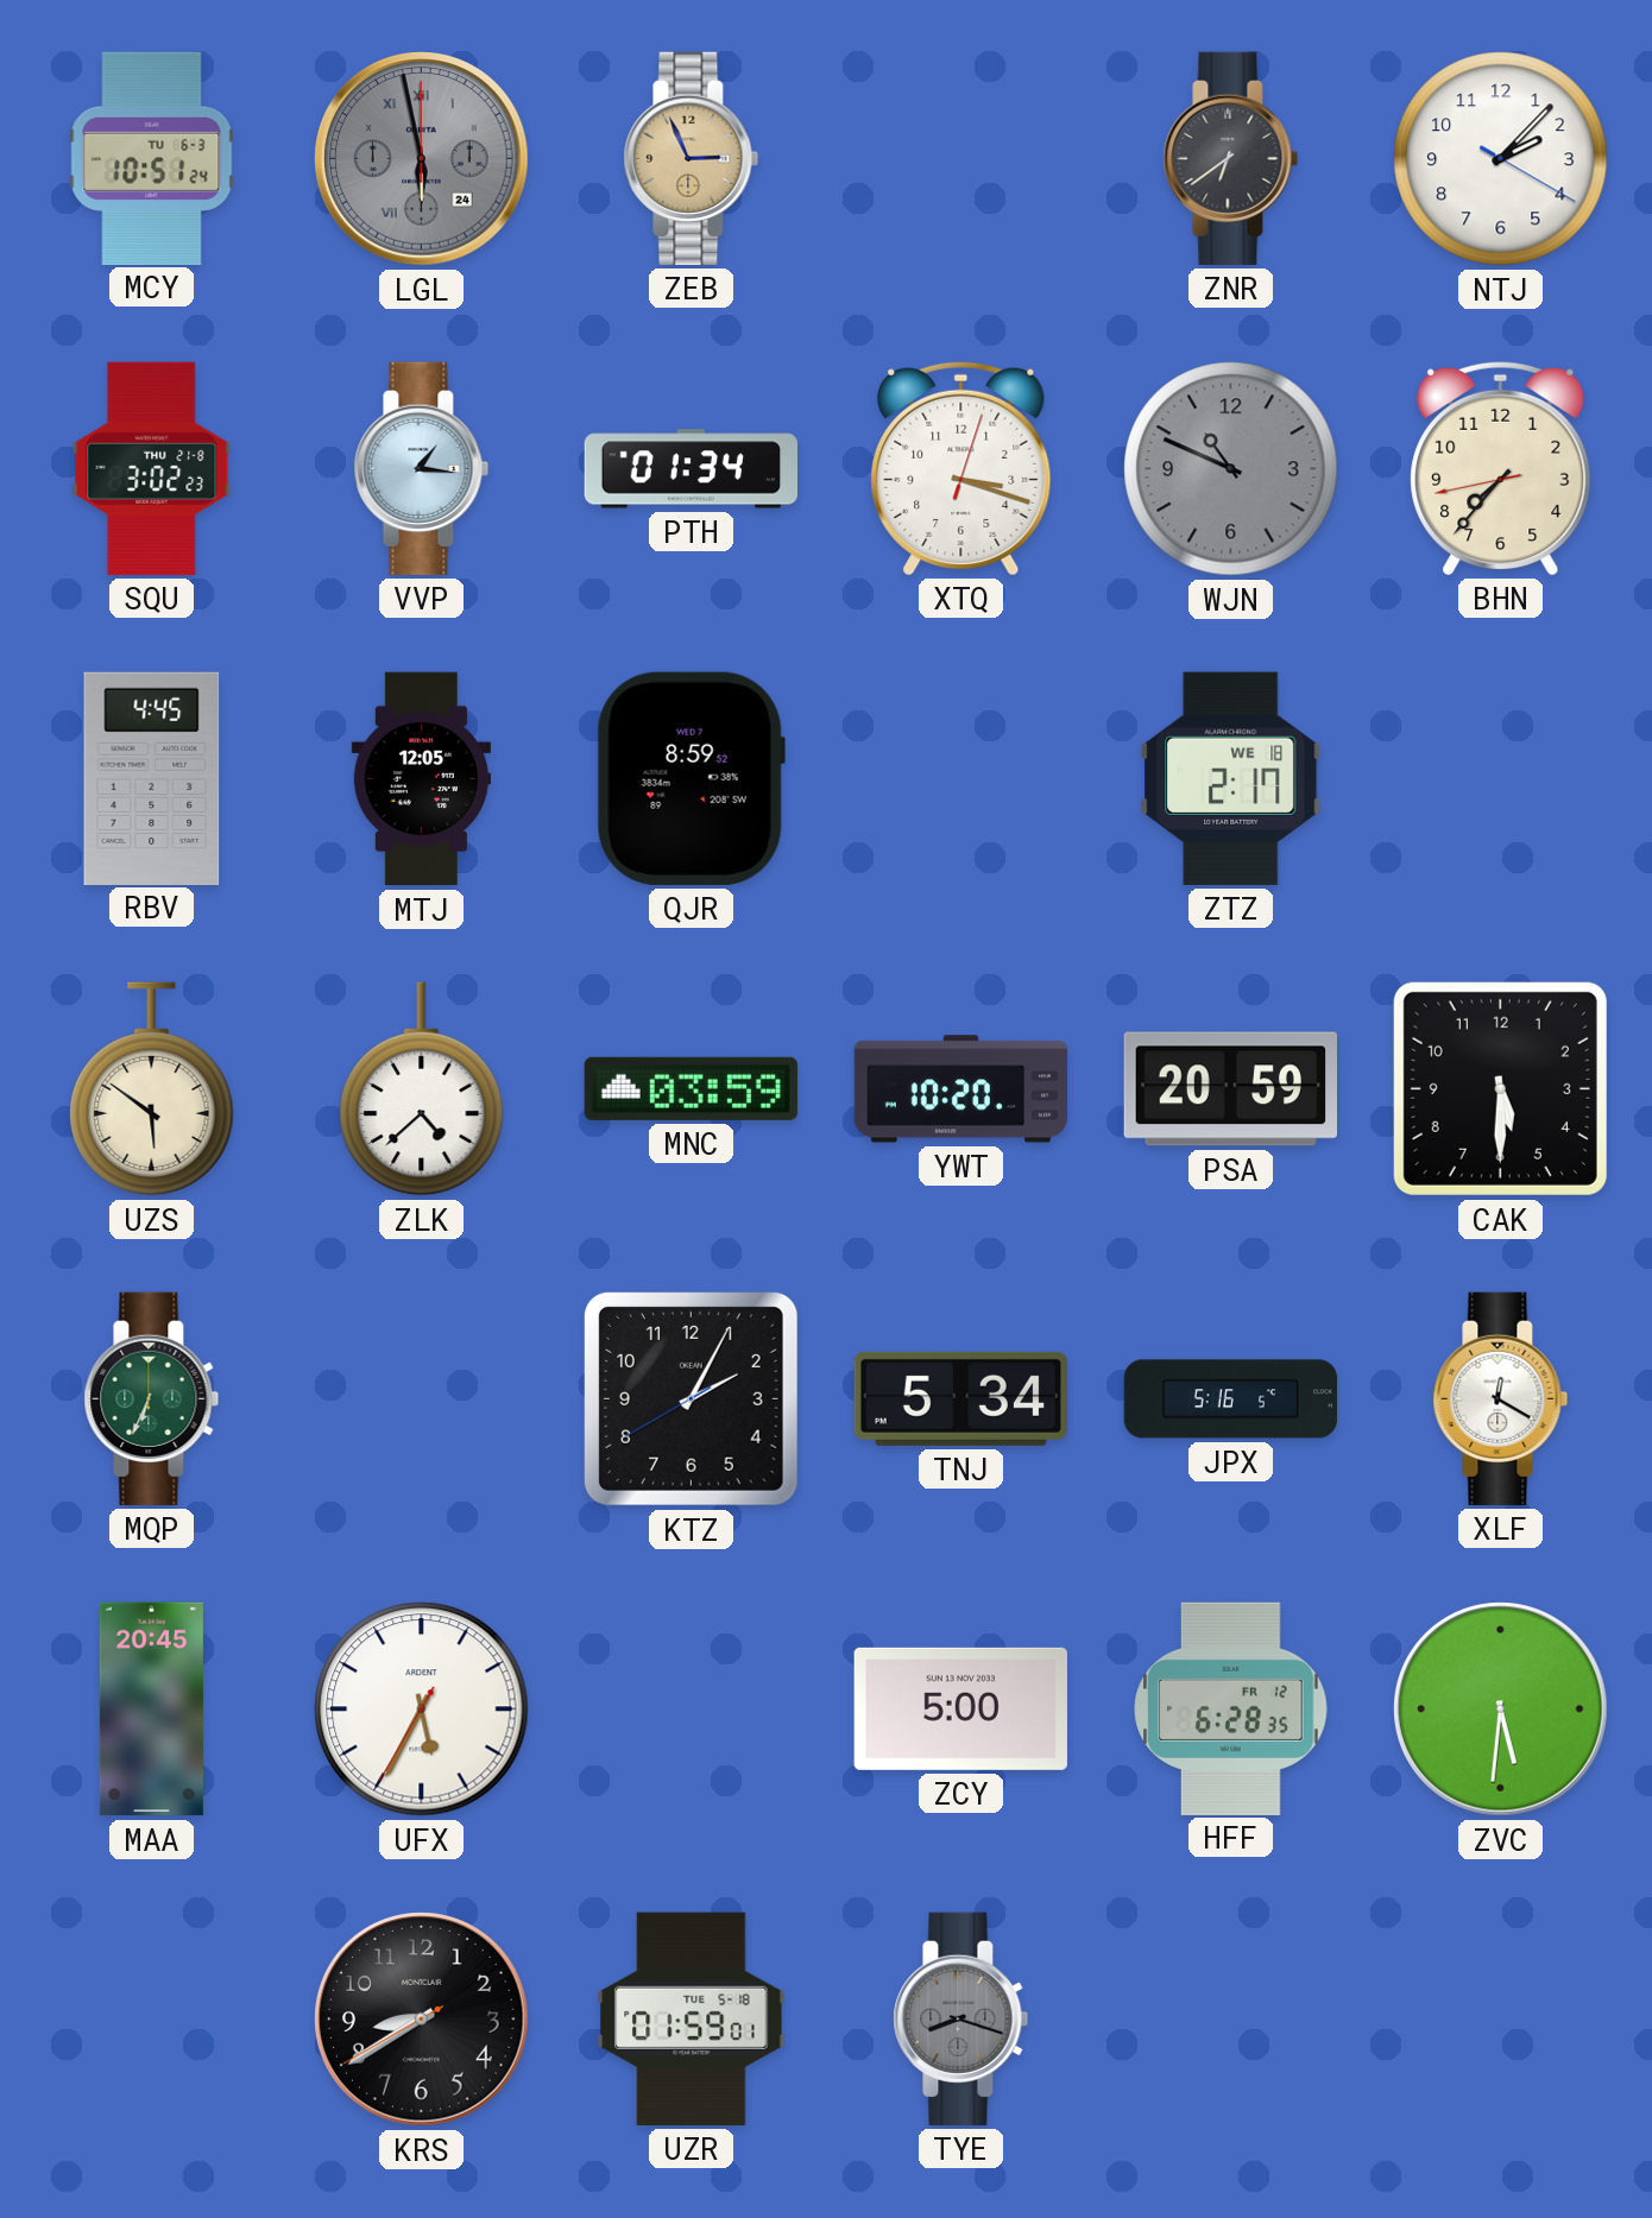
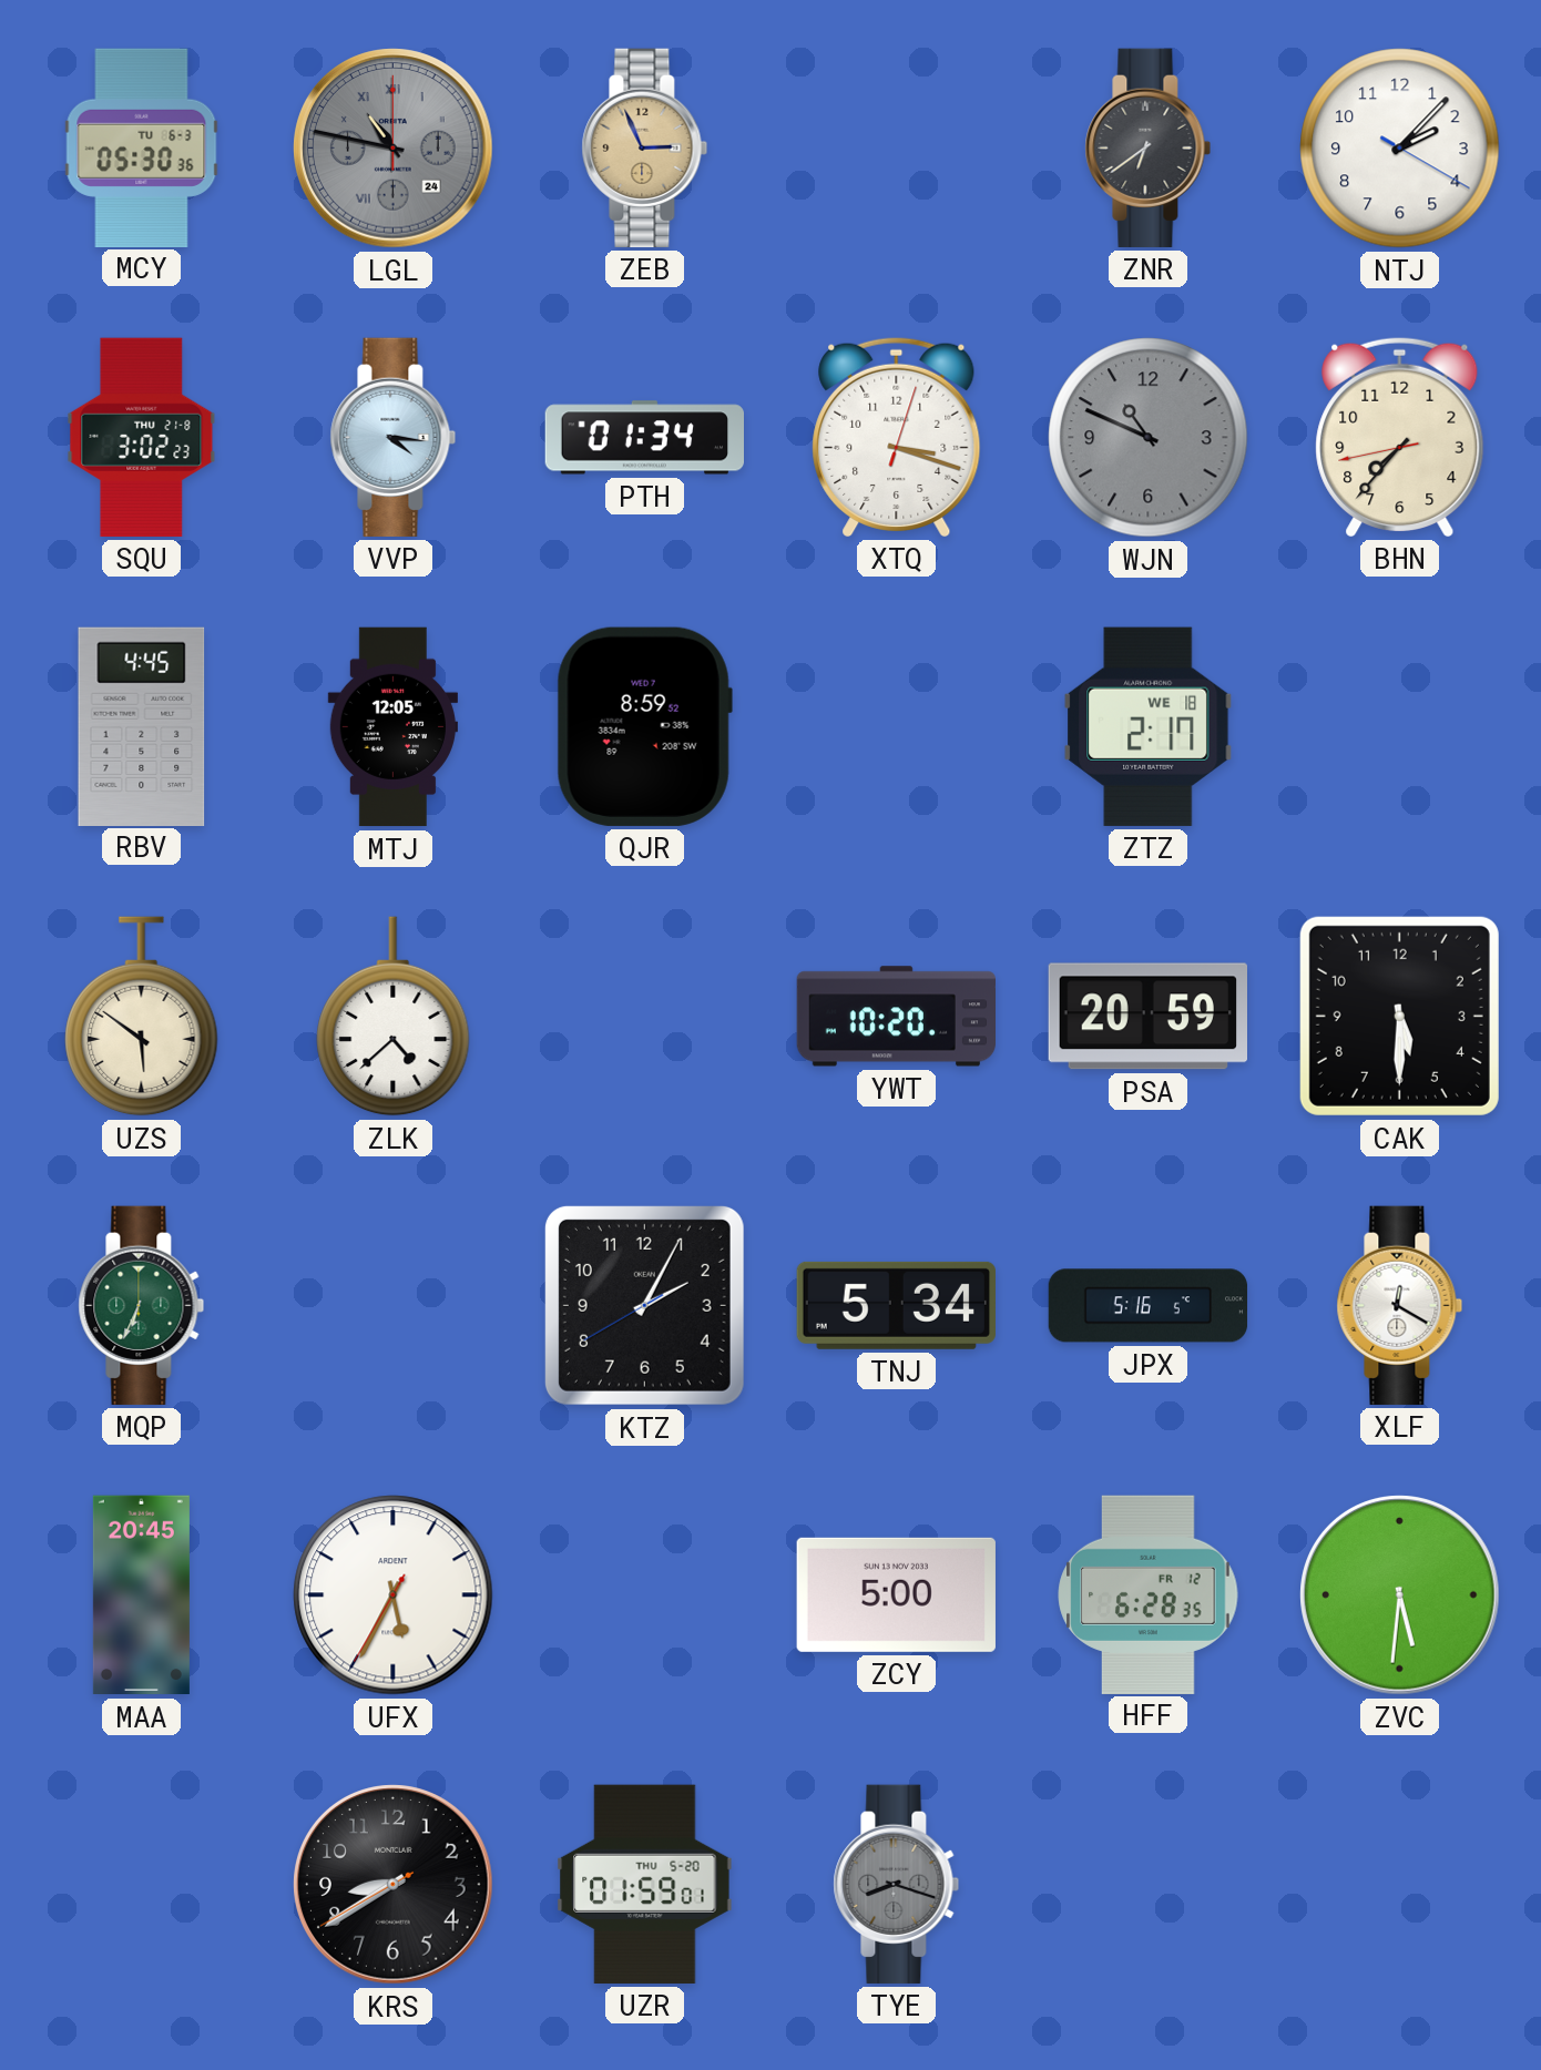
MCY: 10:51 -> 05:30
LGL: 5:58 -> 10:47
VVP: 1:16 -> 4:16
MNC: 03:59 -> none
UZR date: TUE 5-18 -> THU 5-20
